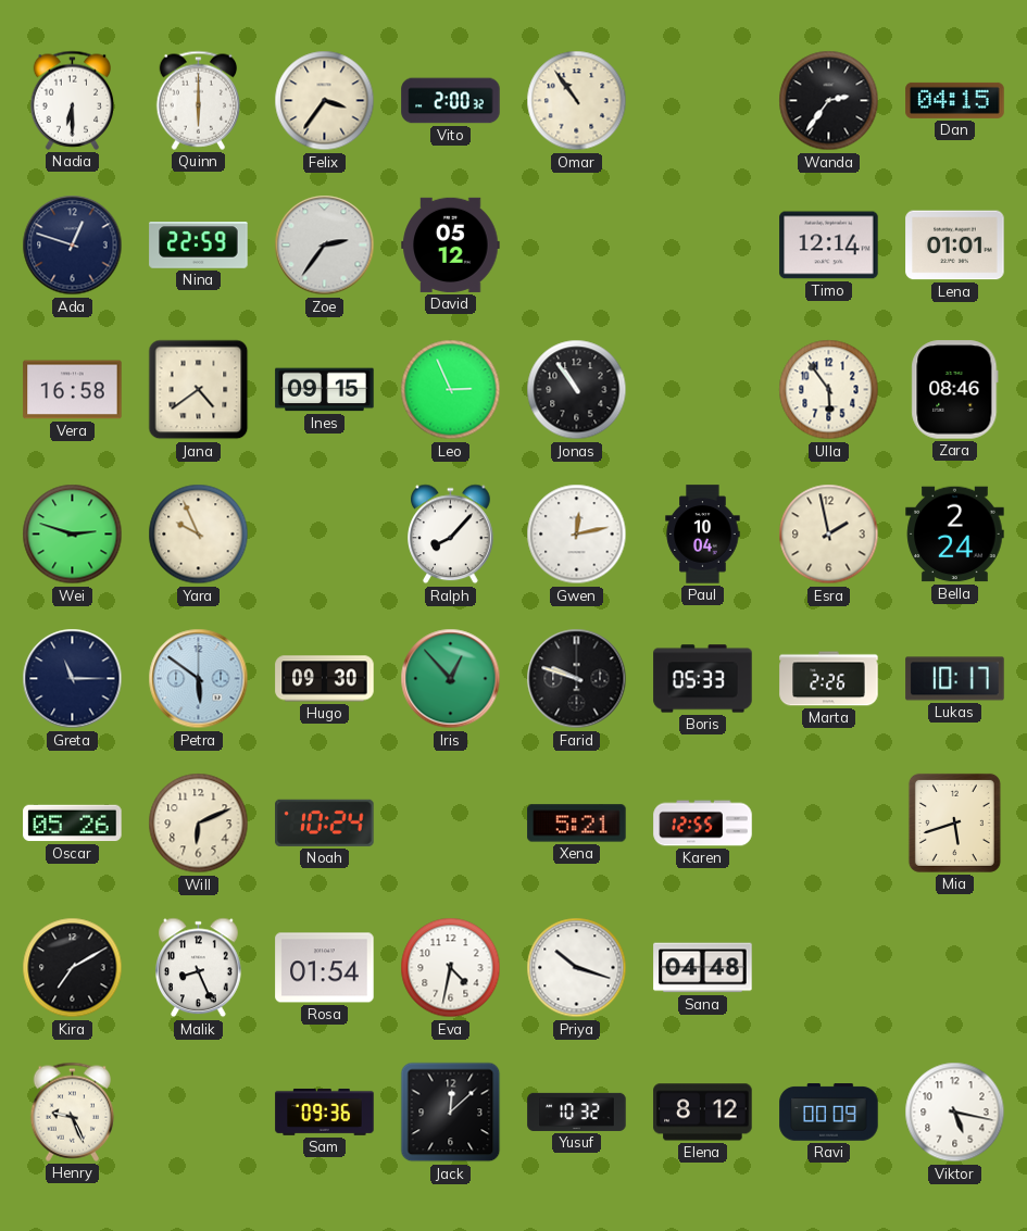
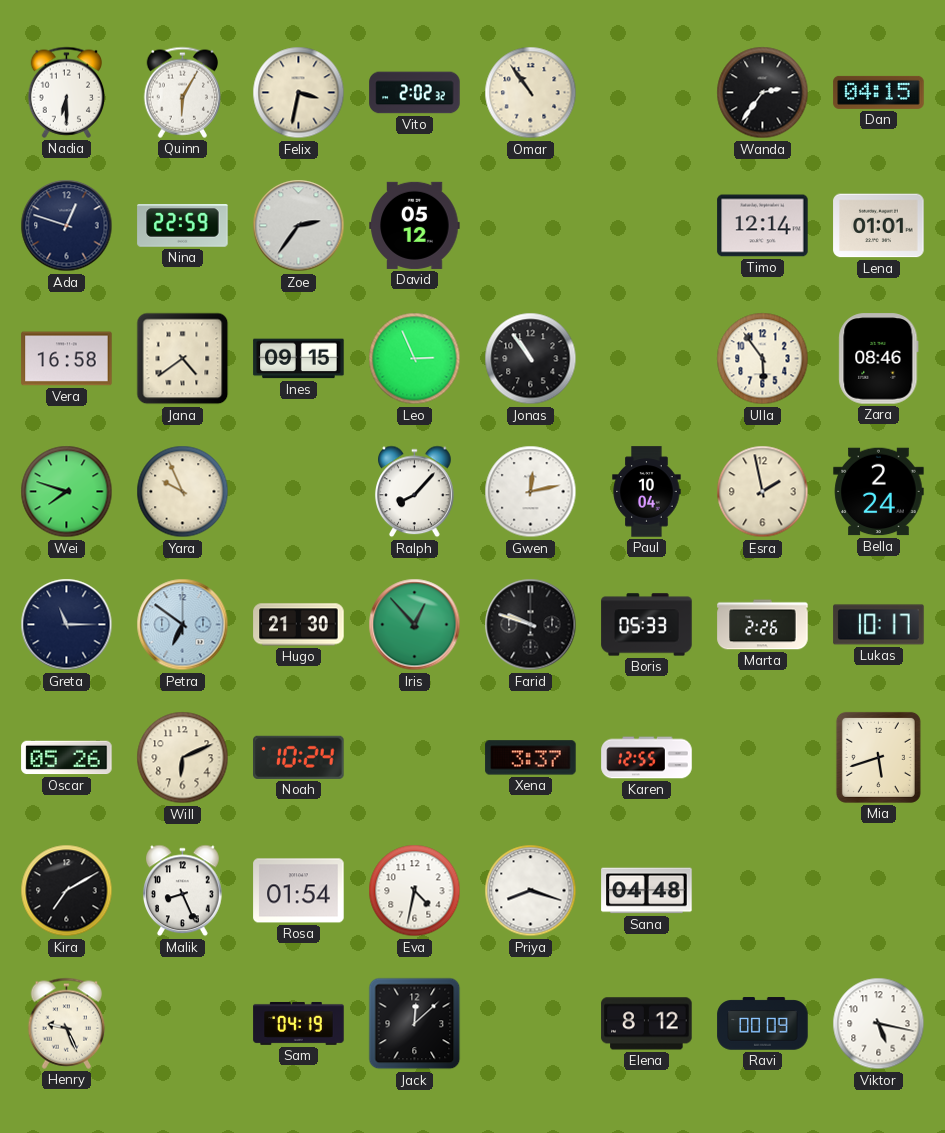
Quinn: 6:00 -> 6:05
Felix: 3:36 -> 3:32
Vito: 2:00 -> 2:02
Wei: 2:48 -> 7:48
Petra: 5:51 -> 6:51
Hugo: 09:30 -> 21:30
Xena: 5:21 -> 3:37
Priya: 10:18 -> 8:18
Sam: 09:36 -> 04:19
Yusuf: 10:32 -> none
